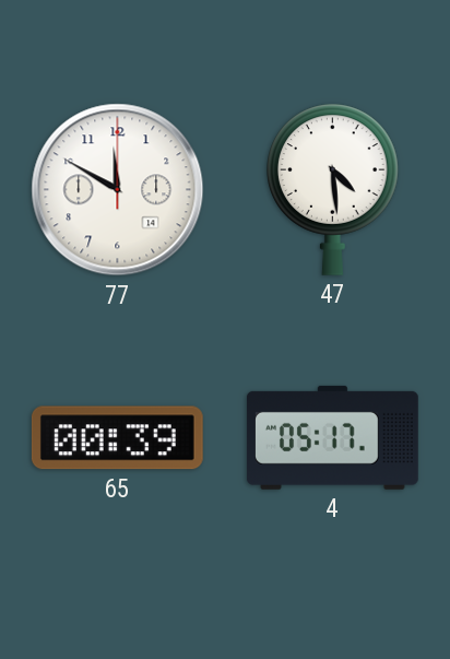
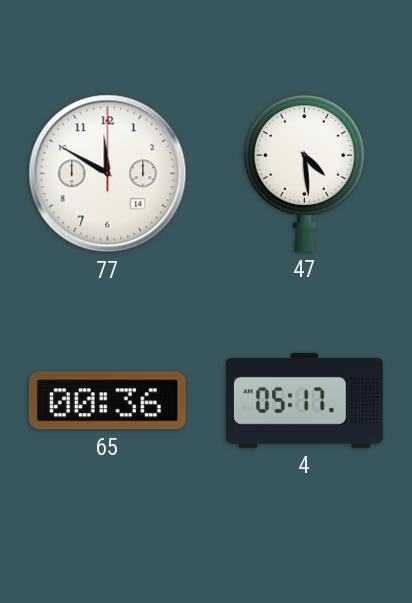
65: 00:39 -> 00:36
